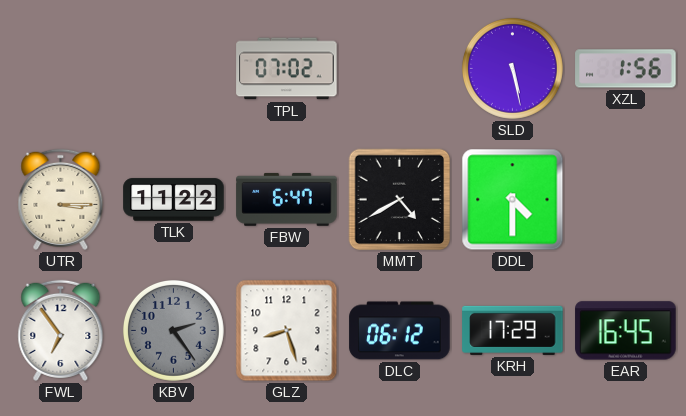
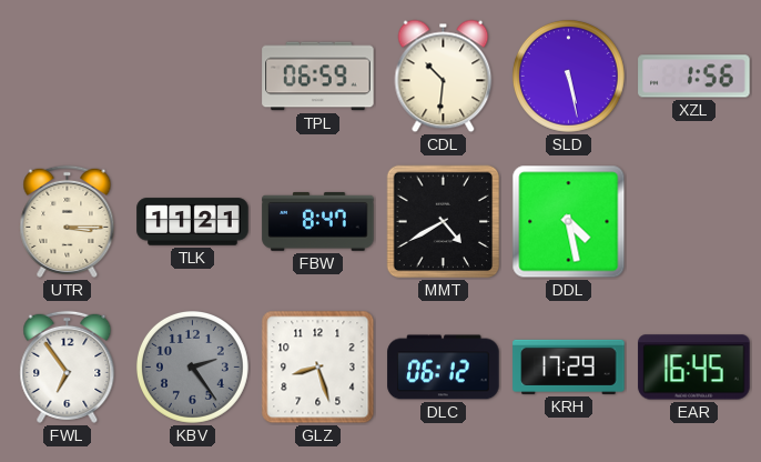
TPL: 07:02 -> 06:59
CDL: none -> 10:31
TLK: 11:22 -> 11:21
FBW: 6:47 -> 8:47
DDL: 4:30 -> 4:28
